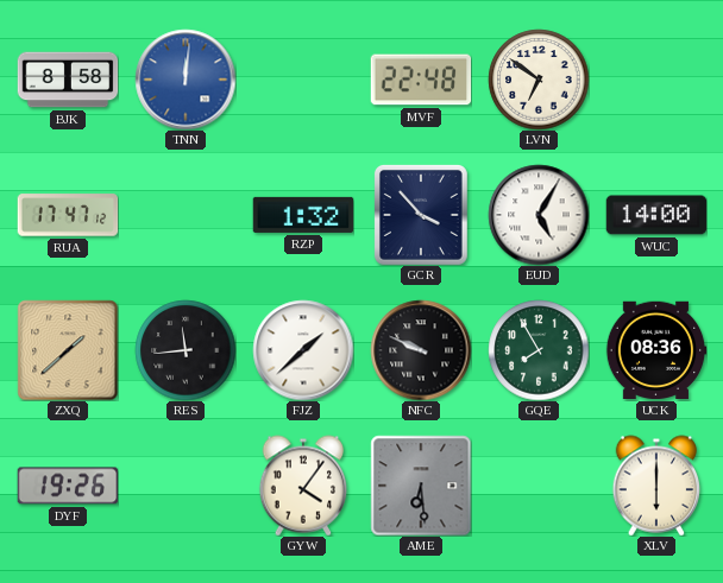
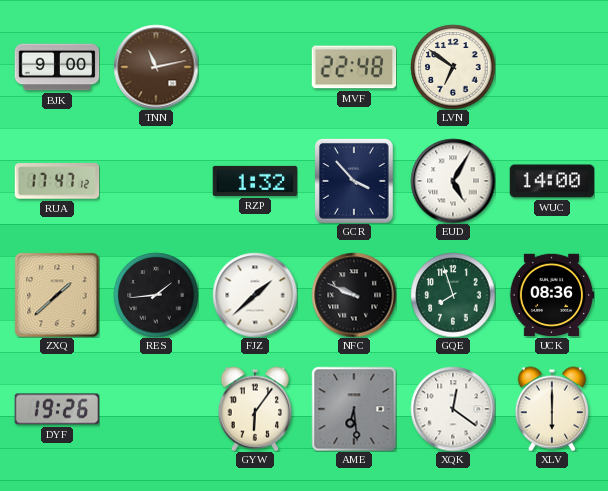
BJK: 8:58 -> 9:00
TNN: 12:01 -> 11:13
TNN dial: blue -> brown
RES: 11:44 -> 1:44
GQE: 7:55 -> 7:57
GYW: 4:06 -> 6:06
XQK: none -> 12:21
